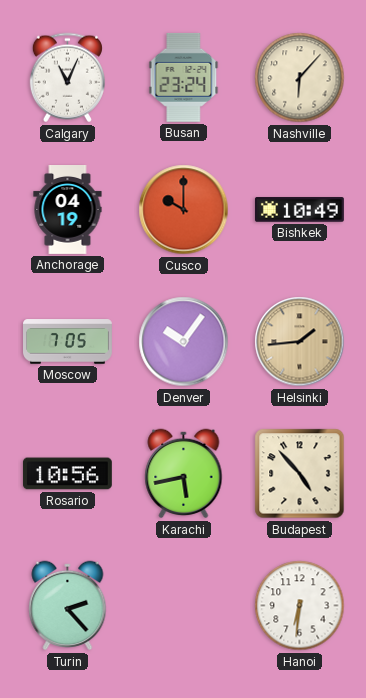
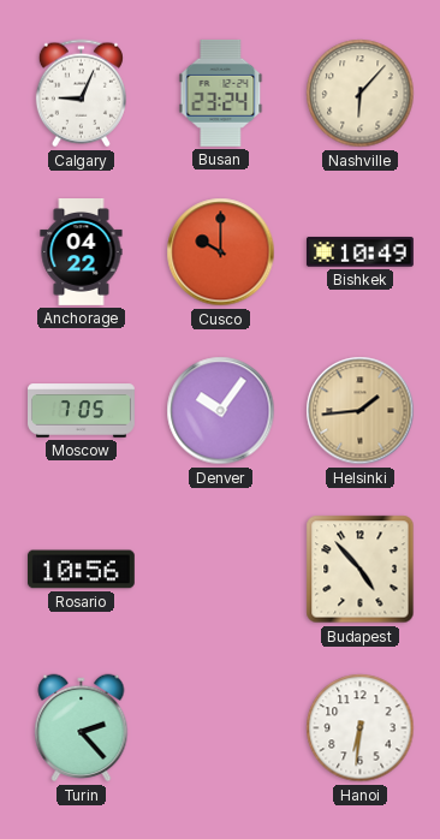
Calgary: 11:04 -> 9:04
Anchorage: 04:19 -> 04:22
Karachi: 5:43 -> none
